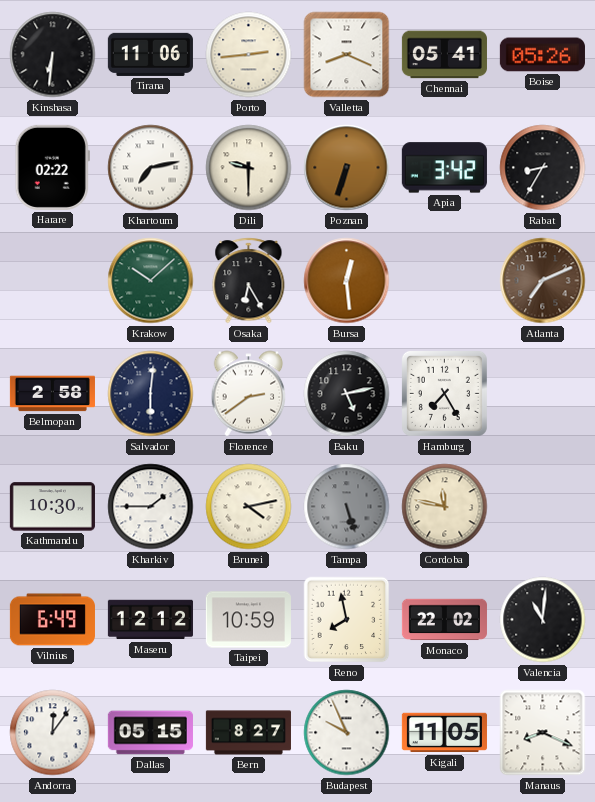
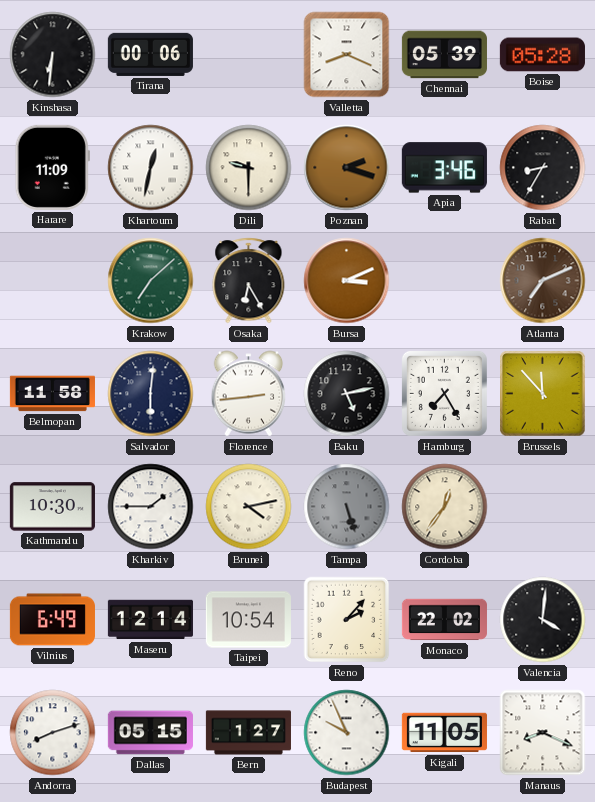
Tirana: 11:06 -> 00:06
Porto: 2:44 -> none
Chennai: 05:41 -> 05:39
Boise: 05:26 -> 05:28
Harare: 02:22 -> 11:09
Khartoum: 7:13 -> 12:32
Poznan: 6:33 -> 2:18
Apia: 3:42 -> 3:46
Krakow: 10:08 -> 7:08
Bursa: 12:29 -> 3:11
Belmopan: 2:58 -> 11:58
Florence: 2:39 -> 2:44
Brussels: none -> 11:53
Cordoba: 11:47 -> 12:36
Maseru: 12:12 -> 12:14
Taipei: 10:59 -> 10:54
Reno: 7:58 -> 2:07
Valencia: 11:01 -> 4:01
Andorra: 12:06 -> 8:12
Bern: 8:27 -> 1:27
